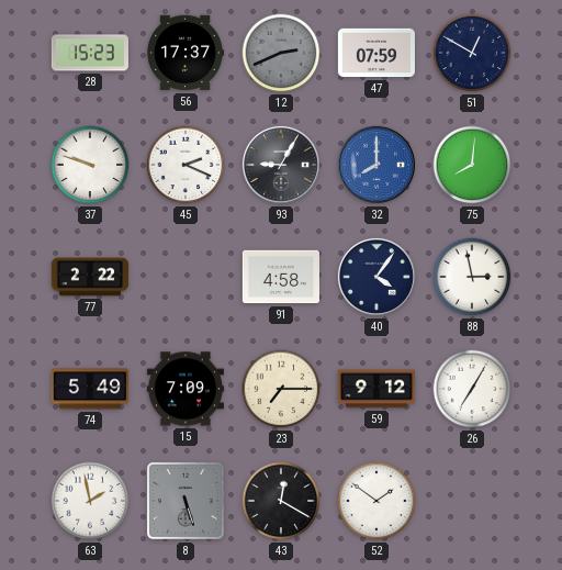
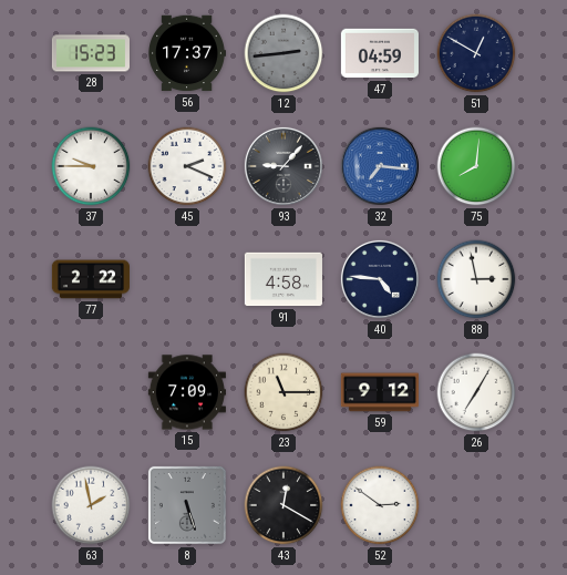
12: 2:41 -> 2:44
47: 07:59 -> 04:59
37: 9:48 -> 9:45
93: 9:05 -> 9:07
32: 8:00 -> 7:16
40: 4:06 -> 4:46
74: 5:49 -> none
23: 7:15 -> 11:15
52: 1:51 -> 2:51
